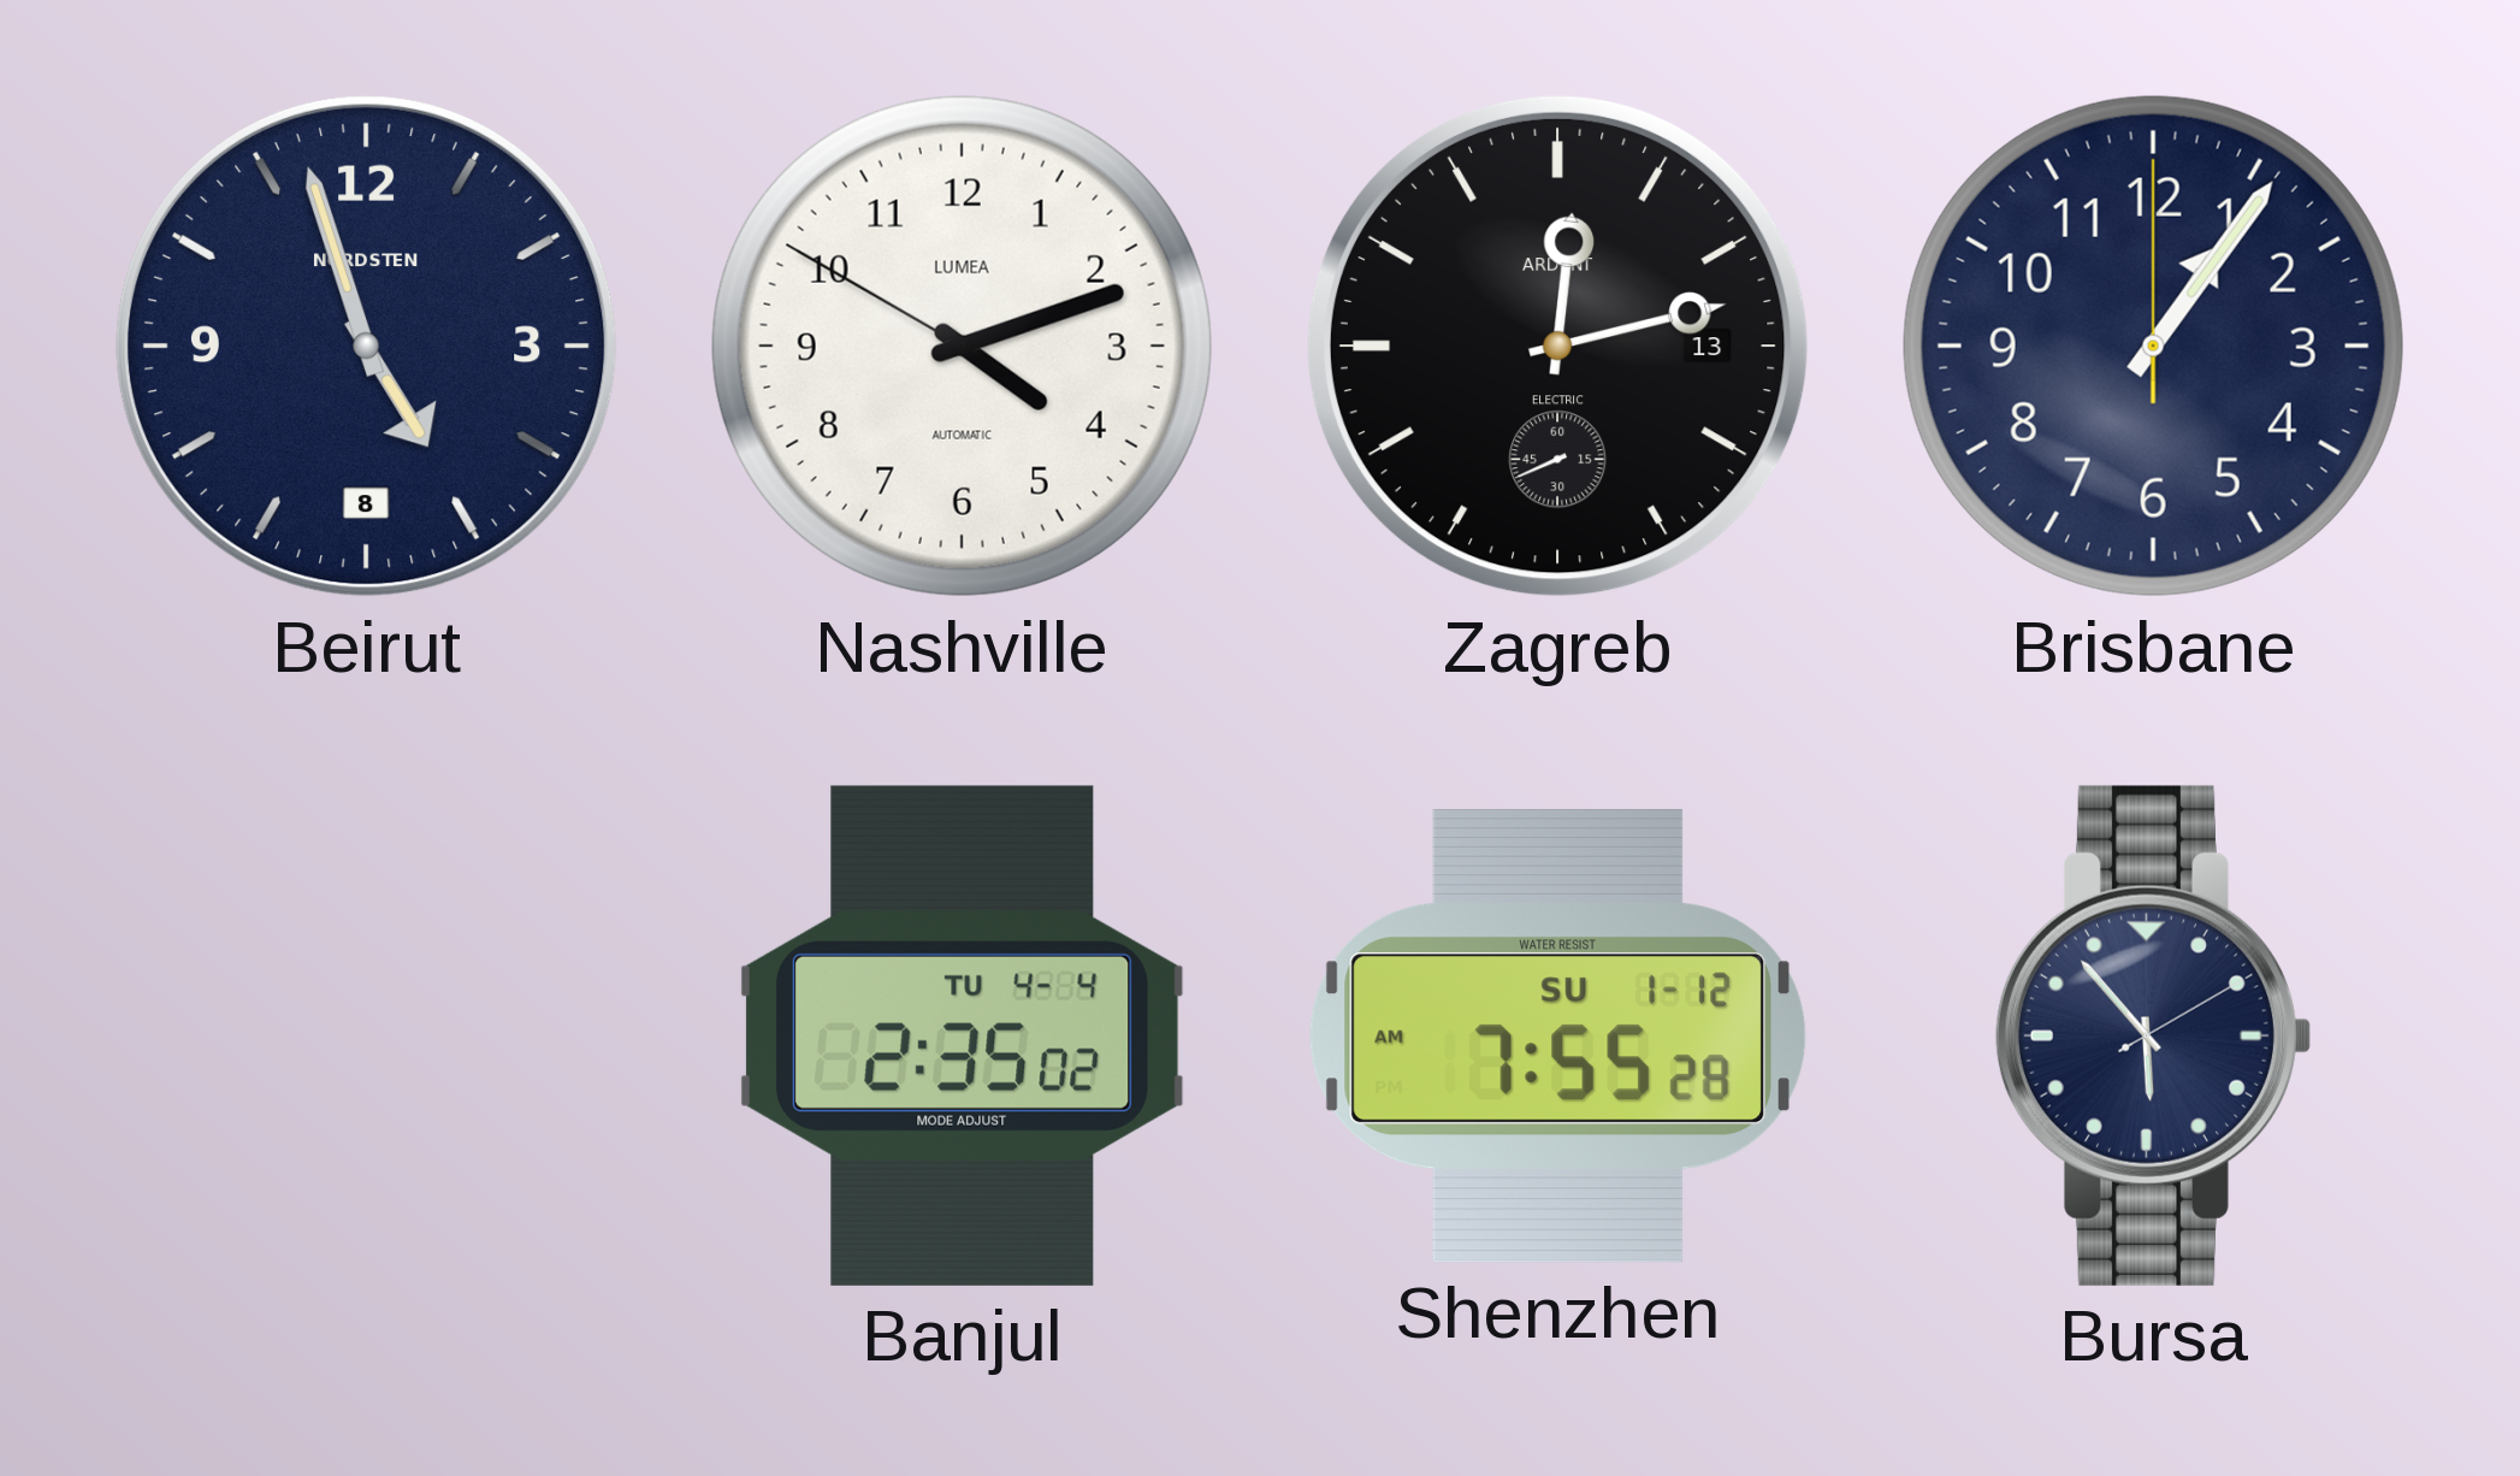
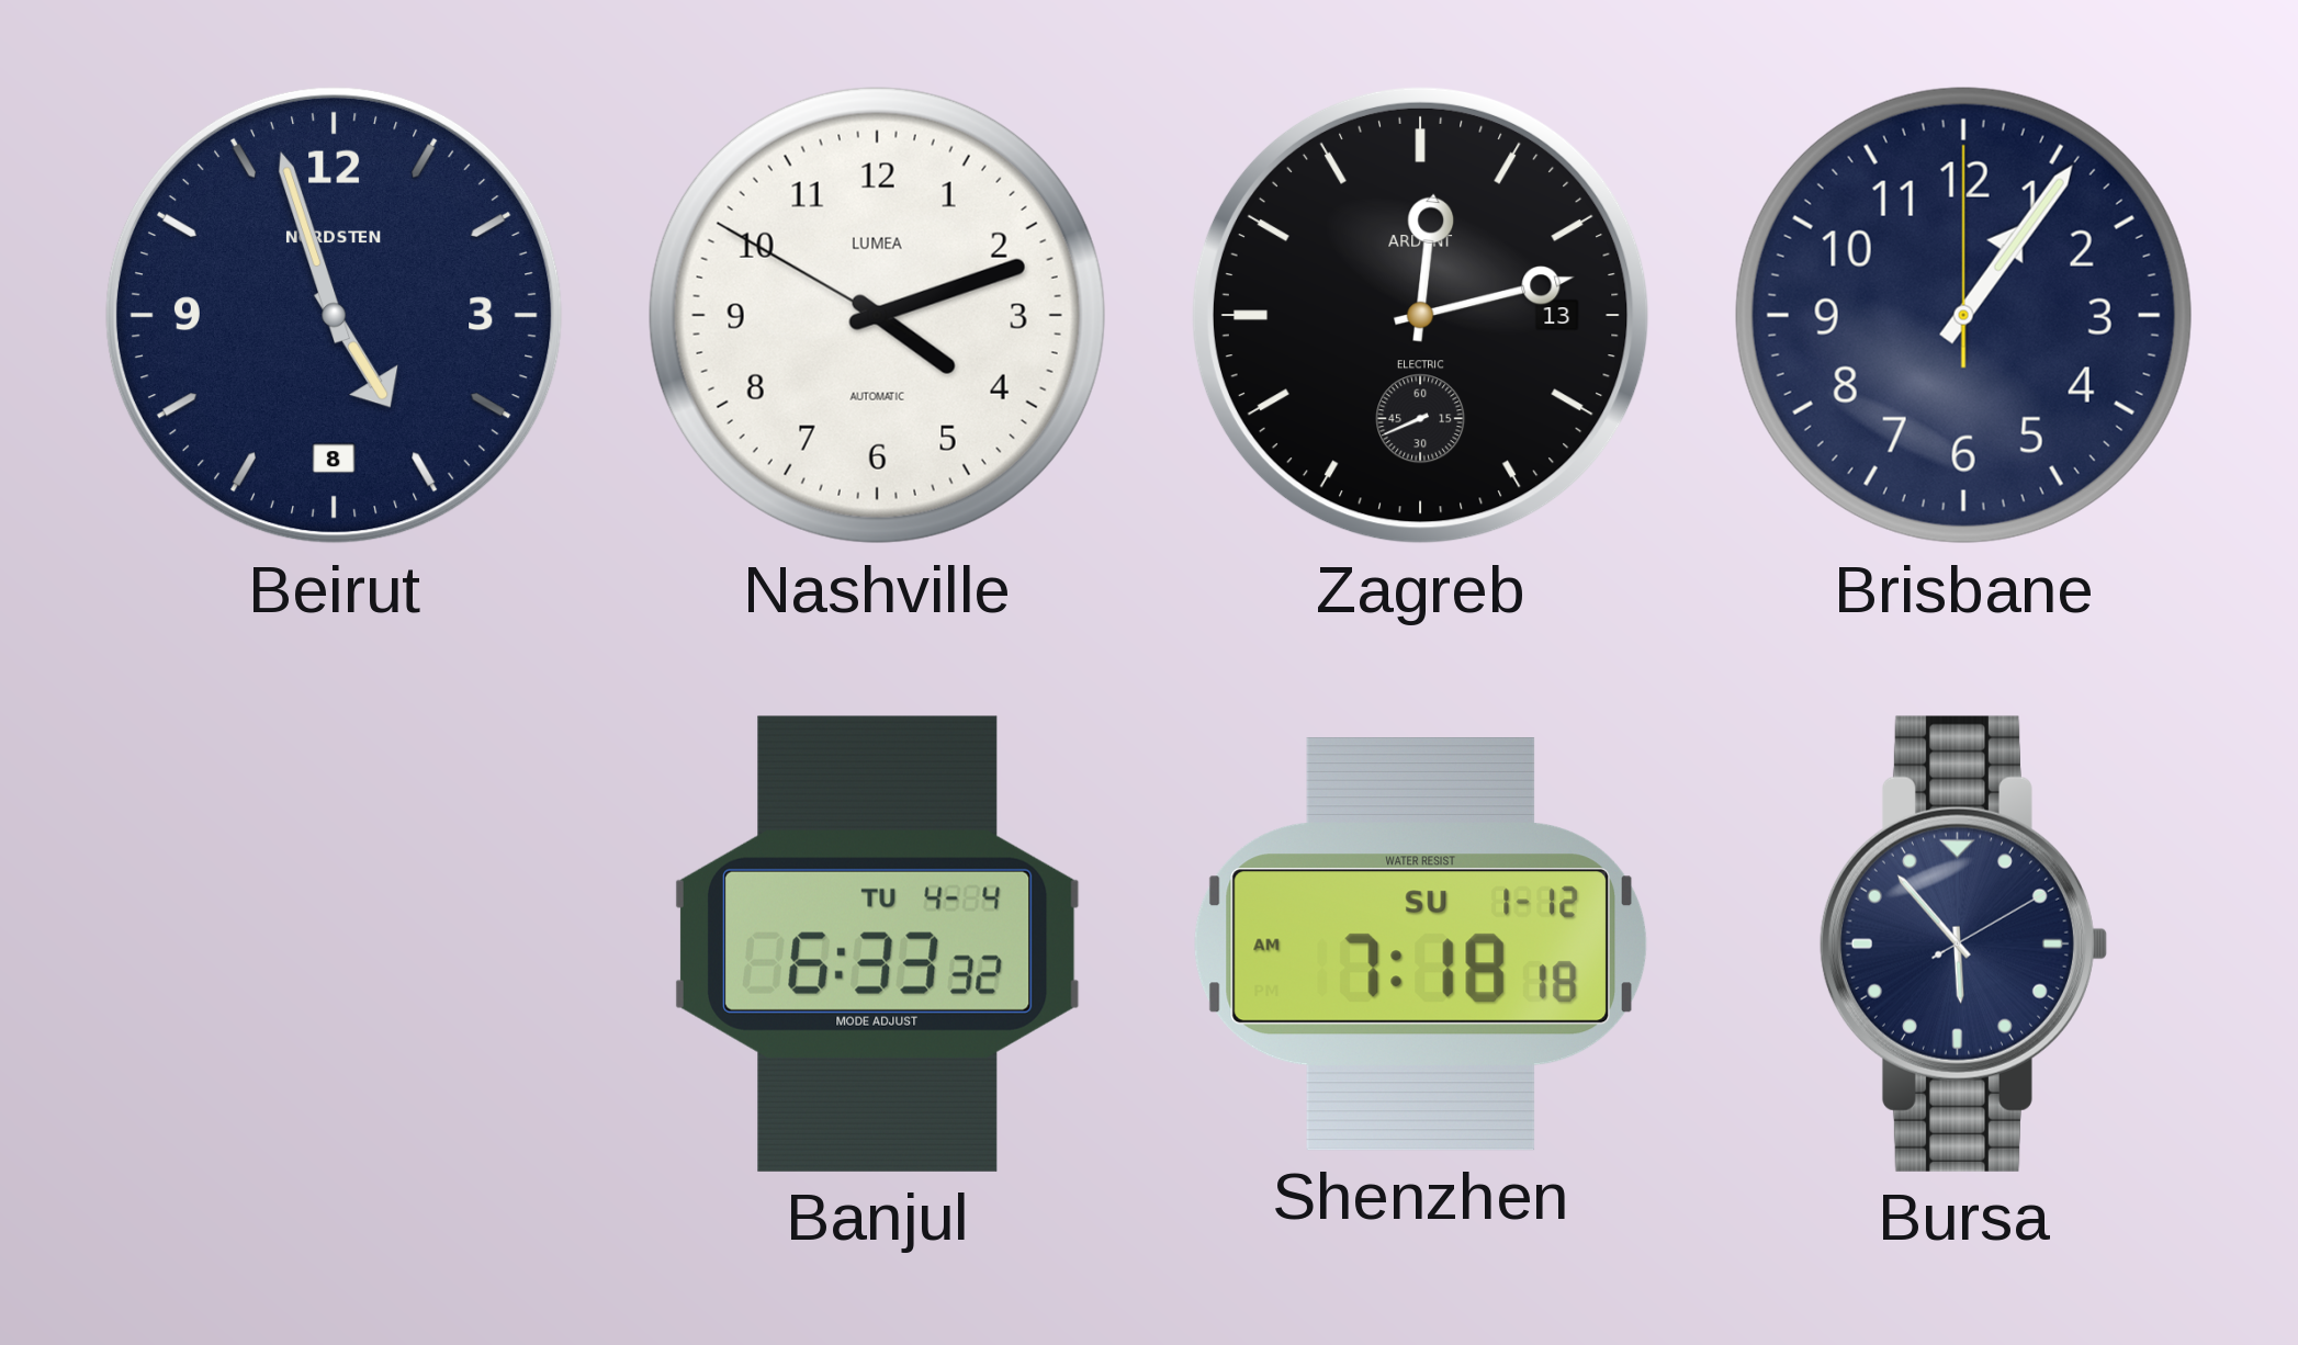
Banjul: 2:35 -> 6:33
Shenzhen: 7:55 -> 7:18
